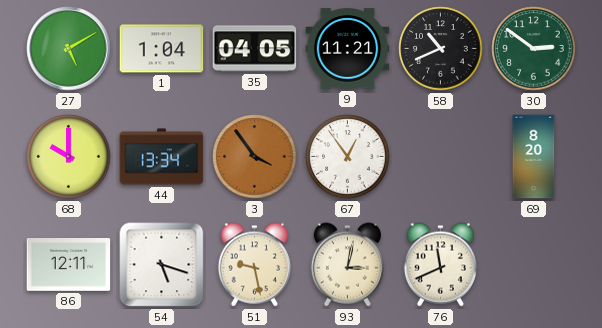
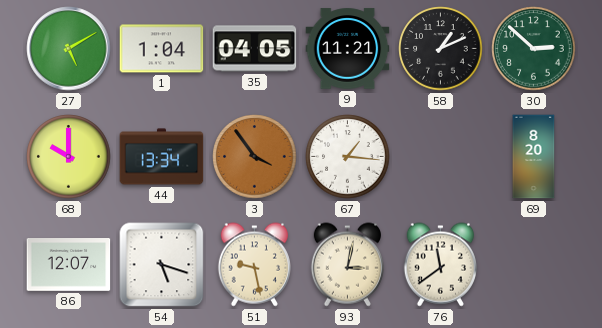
58: 10:41 -> 1:11
30: 2:51 -> 2:52
67: 12:54 -> 1:16
86: 12:11 -> 12:07
76: 11:41 -> 11:39
